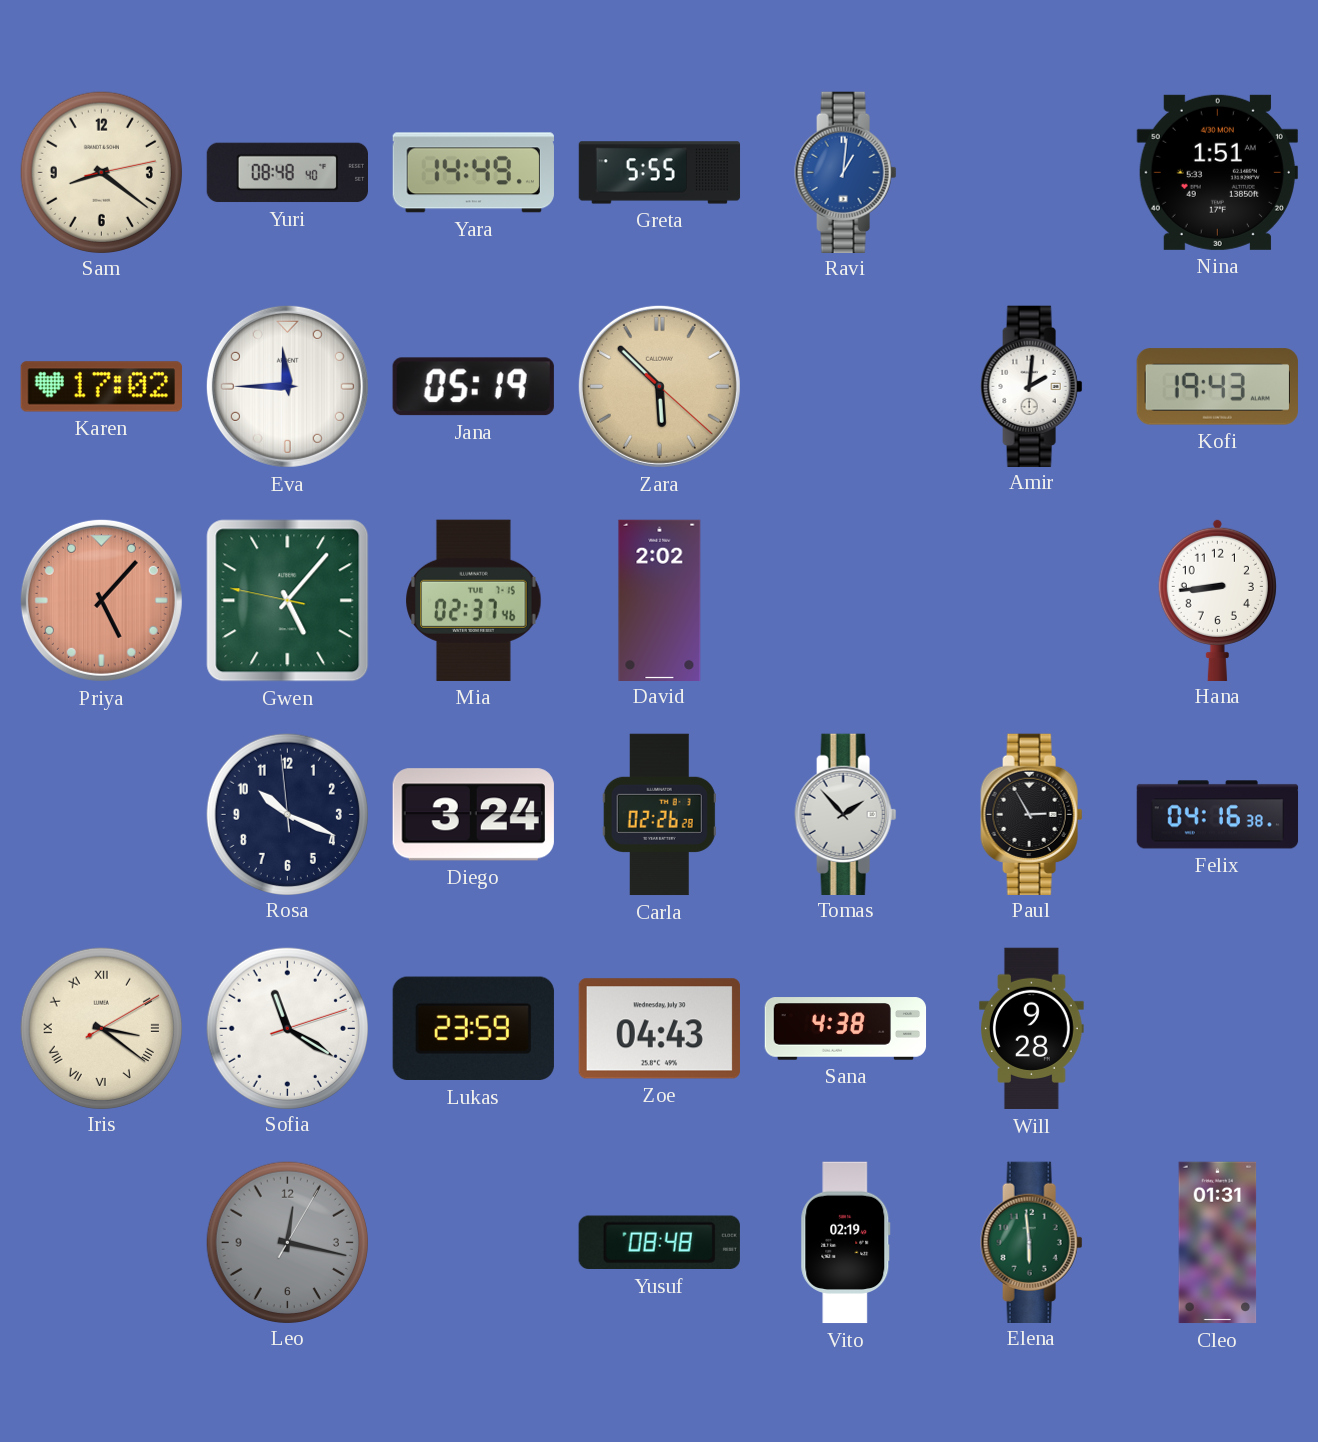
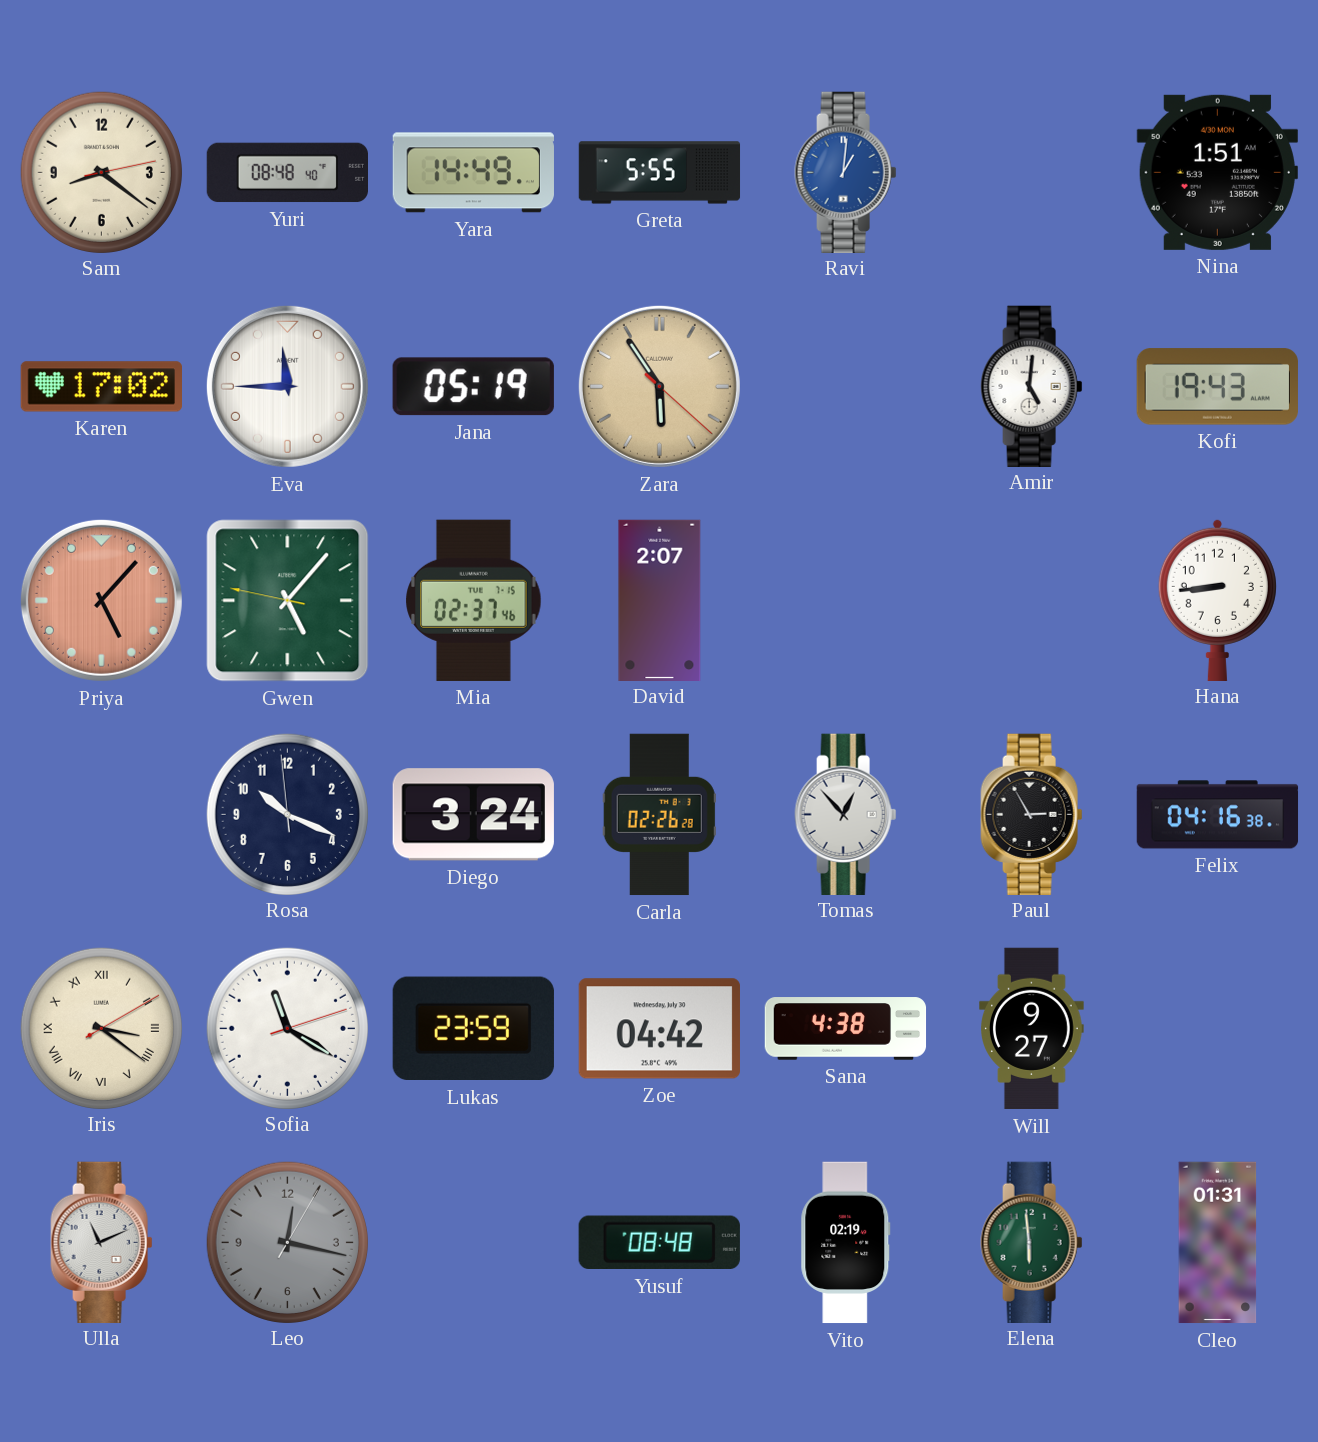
Zara: 5:52 -> 5:54
Amir: 2:01 -> 5:01
David: 2:02 -> 2:07
Tomas: 1:53 -> 12:53
Zoe: 04:43 -> 04:42
Will: 9:28 -> 9:27
Ulla: none -> 11:11
